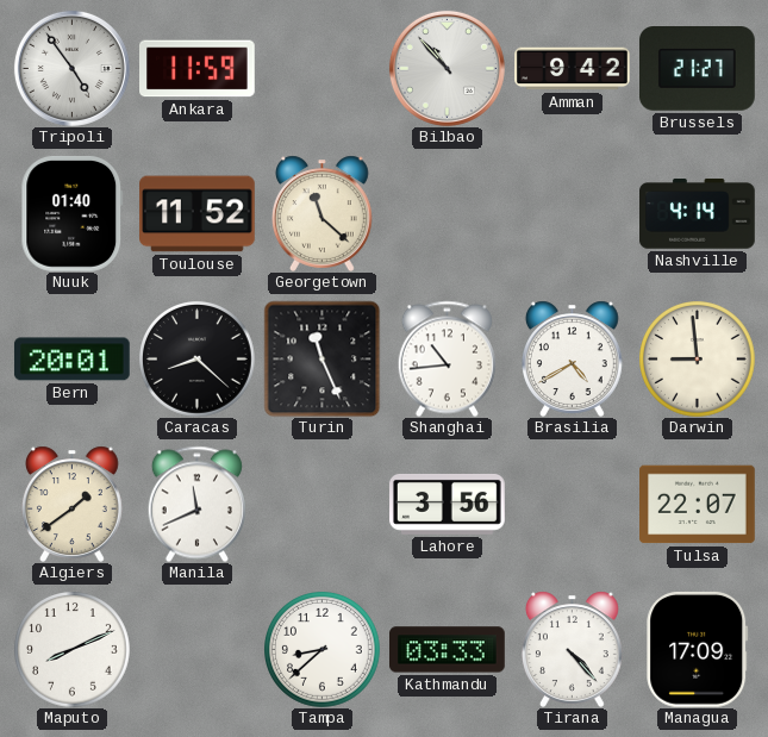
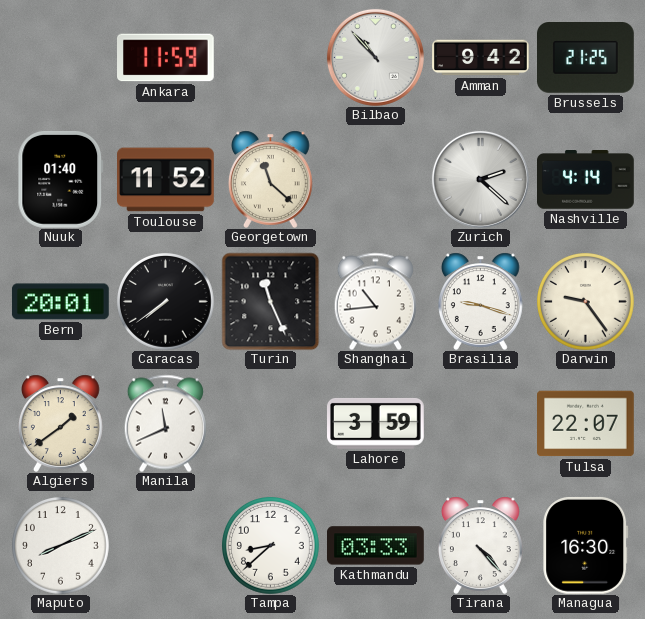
Tripoli: 4:54 -> none
Brussels: 21:27 -> 21:25
Zurich: none -> 2:22
Caracas: 8:22 -> 7:39
Brasilia: 4:40 -> 9:18
Darwin: 8:59 -> 9:24
Lahore: 3:56 -> 3:59
Managua: 17:09 -> 16:30
